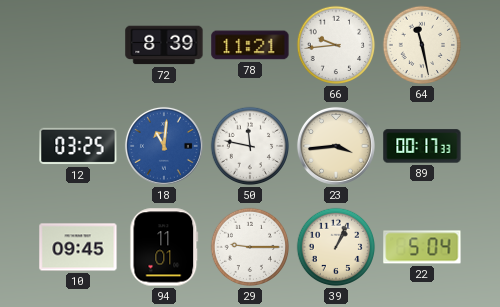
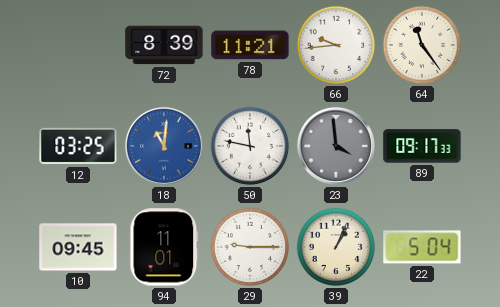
64: 11:28 -> 11:24
23: 3:44 -> 3:59
23 dial: cream -> grey
89: 00:17 -> 09:17
